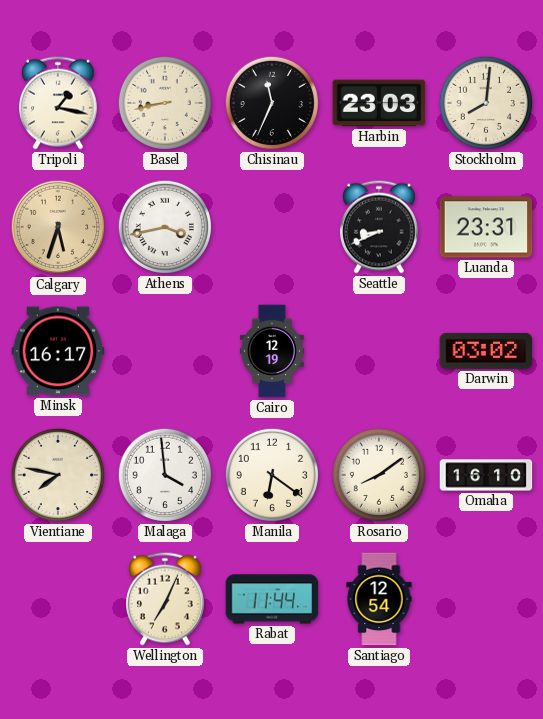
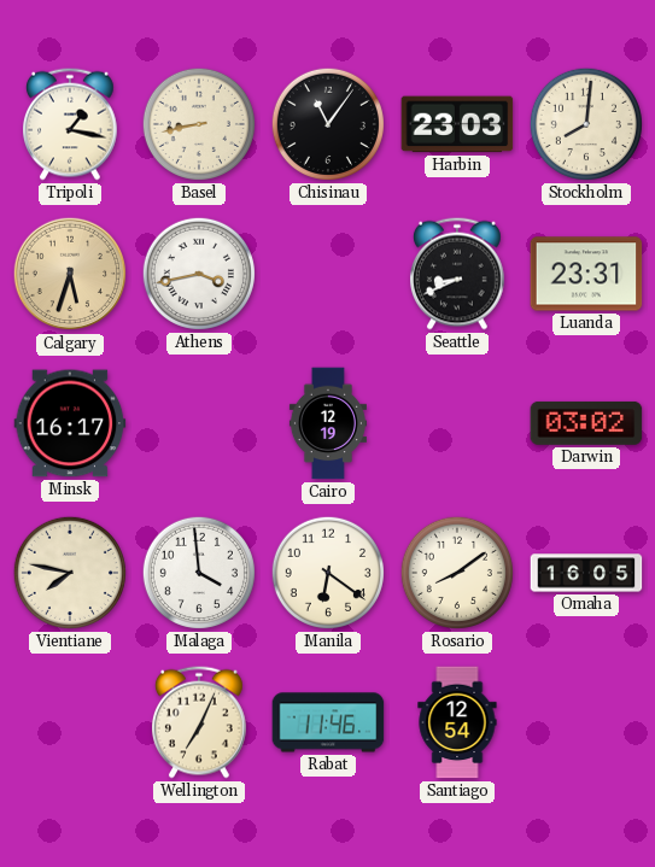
Chisinau: 11:34 -> 11:06
Omaha: 16:10 -> 16:05
Rabat: 11:44 -> 11:46
